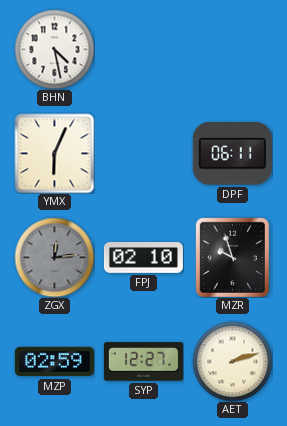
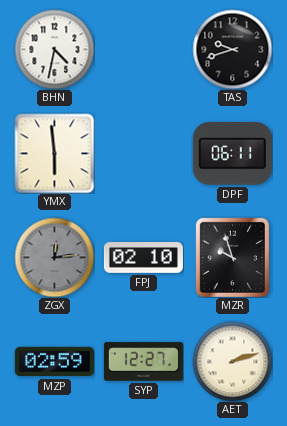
BHN: 4:28 -> 4:32
TAS: none -> 9:42
YMX: 6:04 -> 5:59
